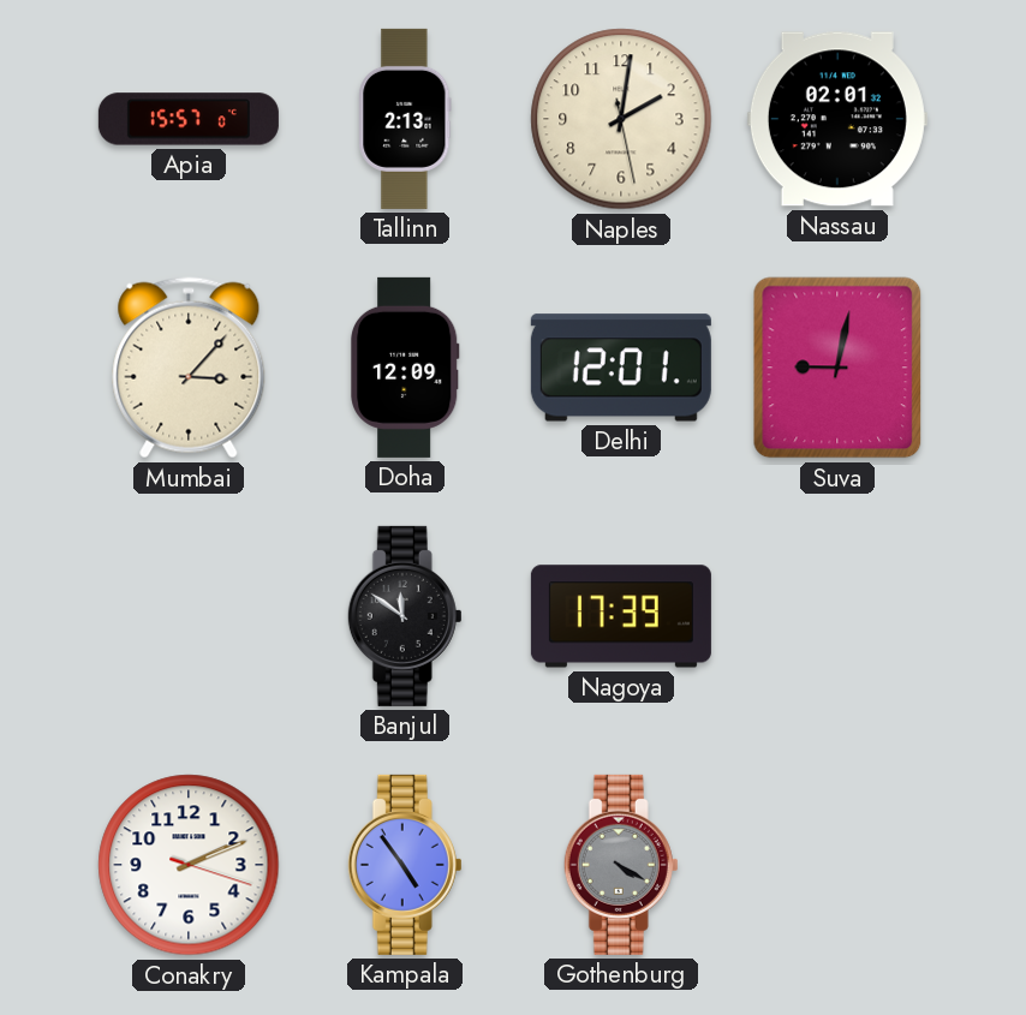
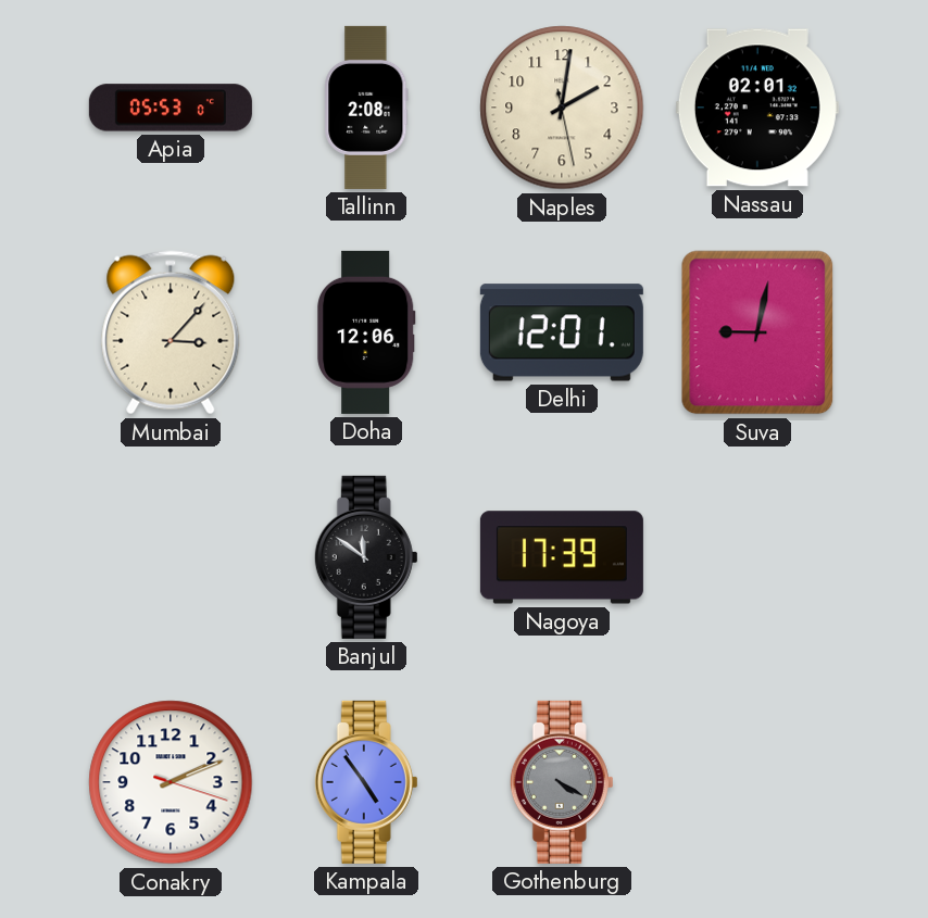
Apia: 15:57 -> 05:53
Tallinn: 2:13 -> 2:08
Doha: 12:09 -> 12:06
